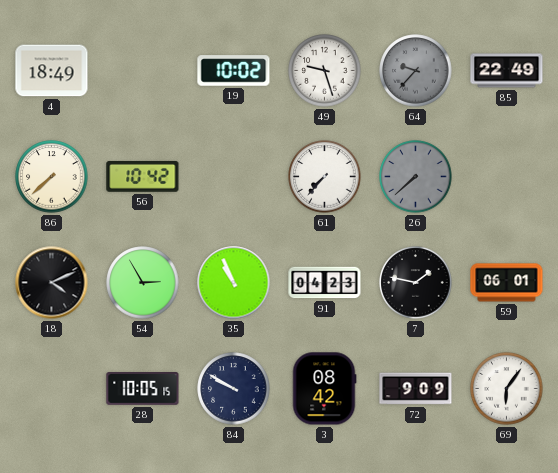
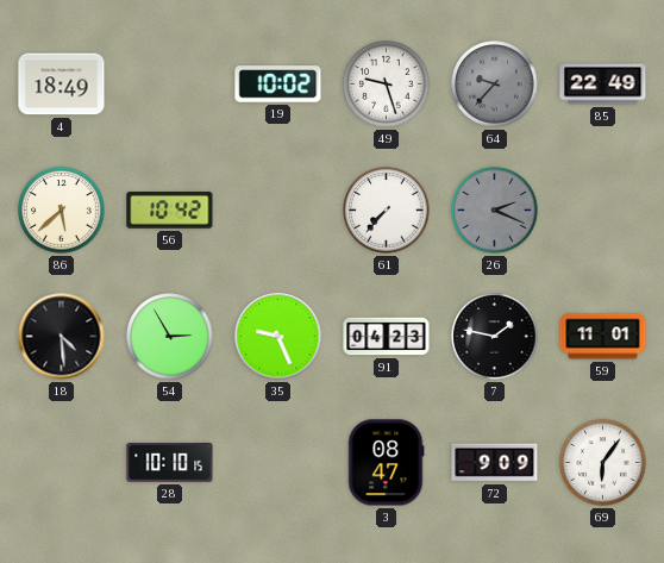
86: 7:38 -> 5:38
26: 7:38 -> 2:19
18: 4:11 -> 4:29
35: 10:56 -> 9:26
59: 06:01 -> 11:01
28: 10:05 -> 10:10
84: 9:50 -> none
3: 08:42 -> 08:47
